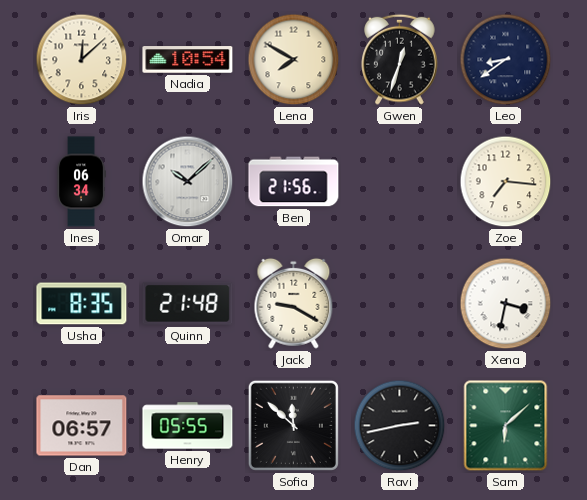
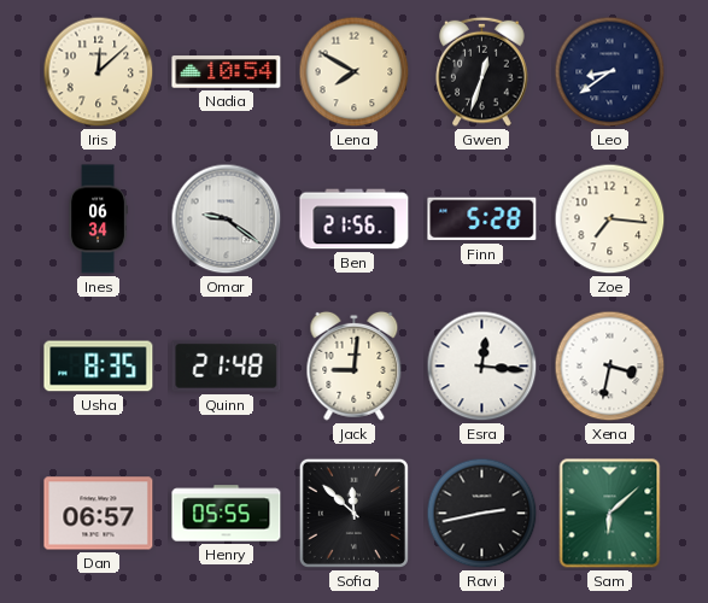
Omar: 10:08 -> 9:21
Finn: none -> 5:28
Jack: 9:20 -> 9:01
Esra: none -> 12:16
